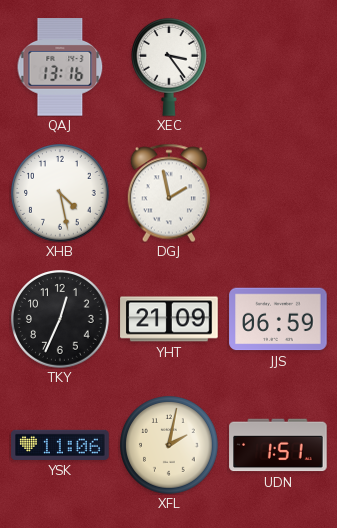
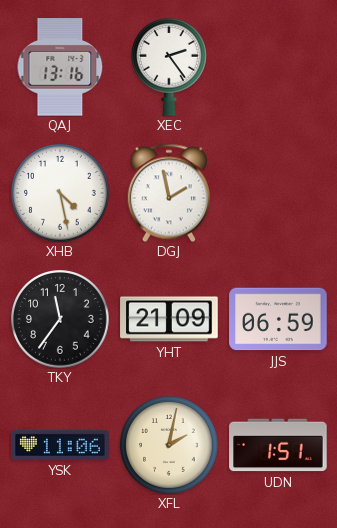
XEC: 3:24 -> 2:24
TKY: 12:34 -> 11:36
